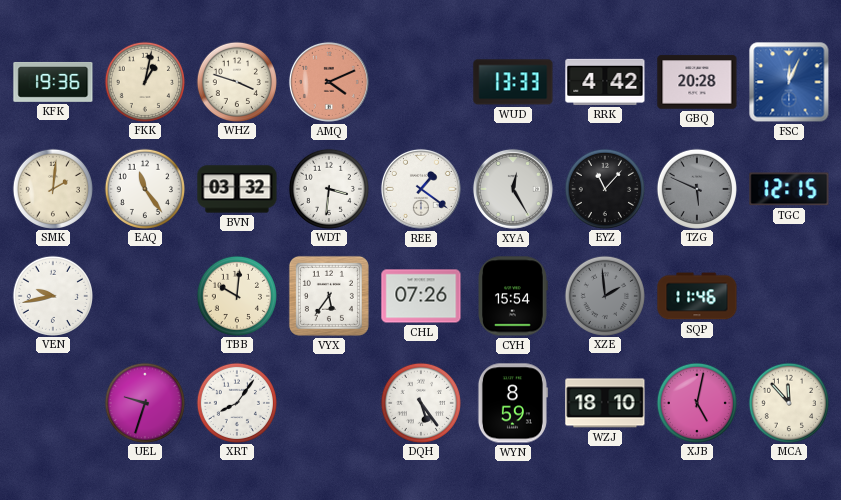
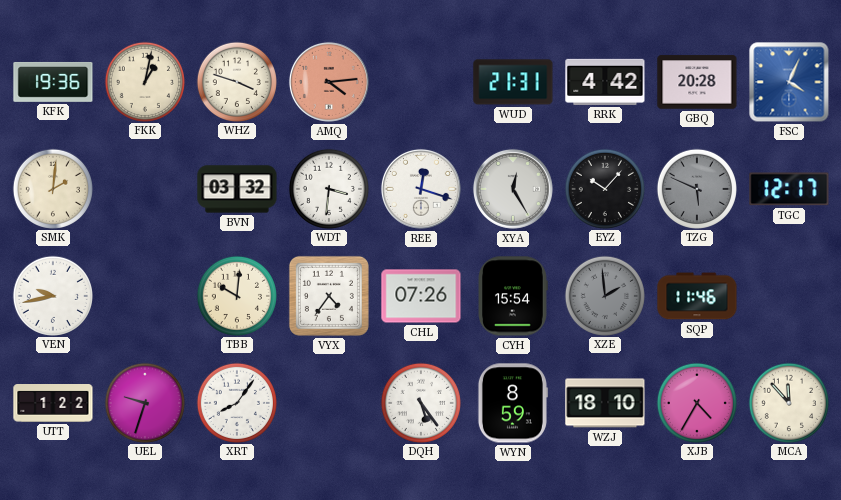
AMQ: 4:11 -> 4:14
WUD: 13:33 -> 21:31
FSC: 12:04 -> 4:04
EAQ: 11:24 -> none
REE: 1:21 -> 12:18
EYZ: 11:07 -> 10:07
TGC: 12:15 -> 12:17
VYX: 5:36 -> 4:36
UTT: none -> 1:22
XJB: 5:02 -> 4:35
